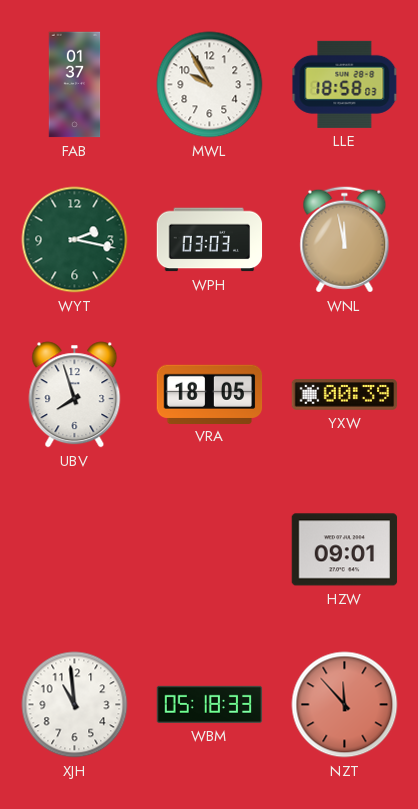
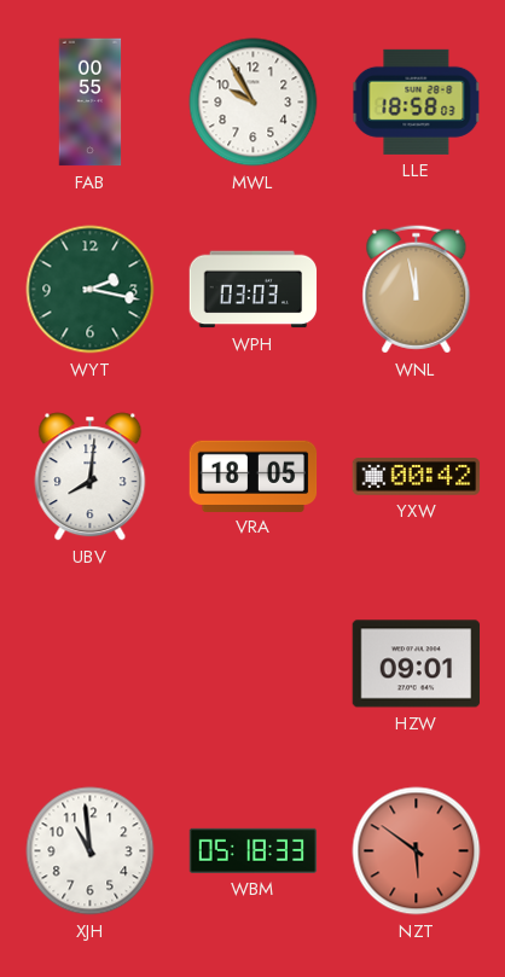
FAB: 01:37 -> 00:55
UBV: 7:57 -> 8:01
YXW: 00:39 -> 00:42
NZT: 11:53 -> 5:51
